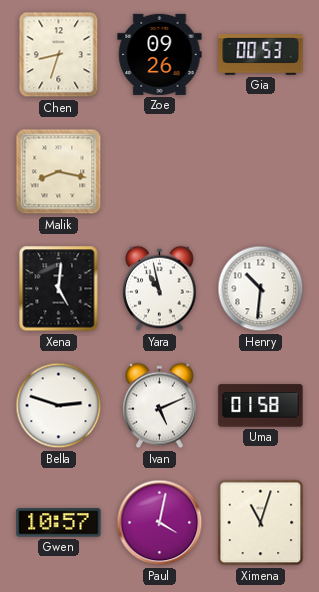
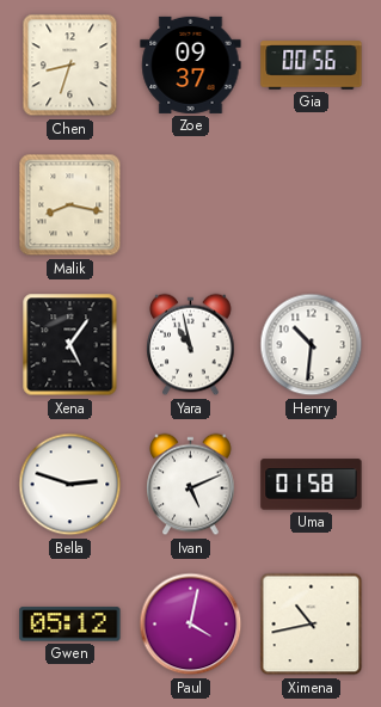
Zoe: 09:26 -> 09:37
Gia: 00:53 -> 00:56
Xena: 5:01 -> 5:06
Gwen: 10:57 -> 05:12
Ximena: 11:03 -> 10:43
